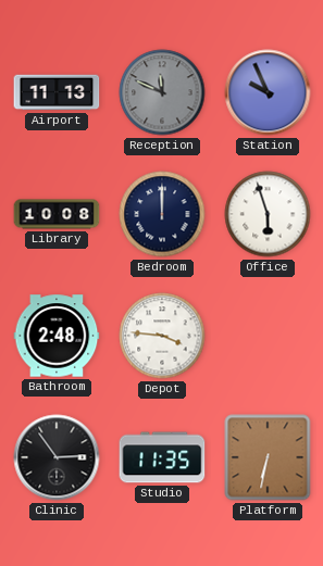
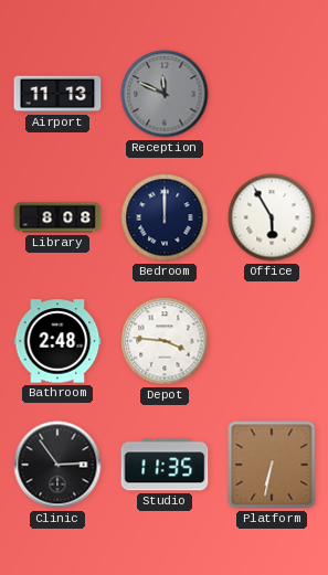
Station: 9:56 -> none
Library: 10:08 -> 8:08
Office: 5:57 -> 5:55
